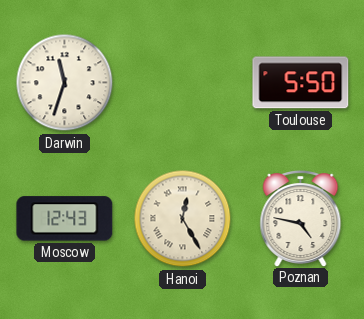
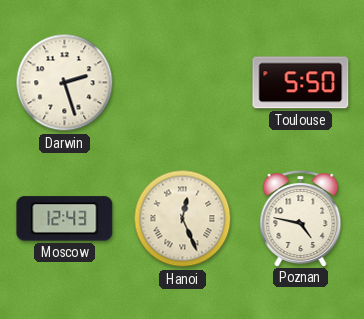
Darwin: 11:33 -> 2:27
Hanoi: 12:25 -> 12:26
